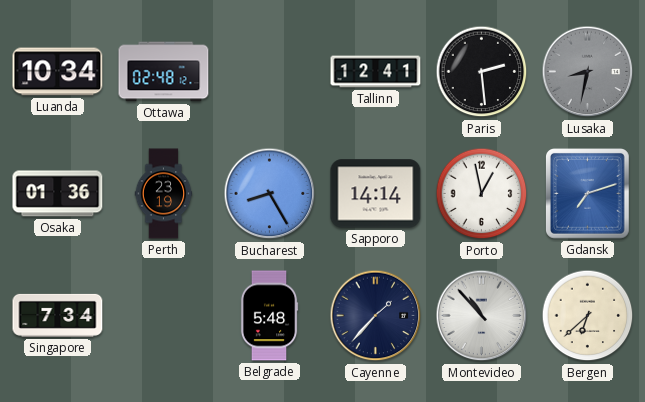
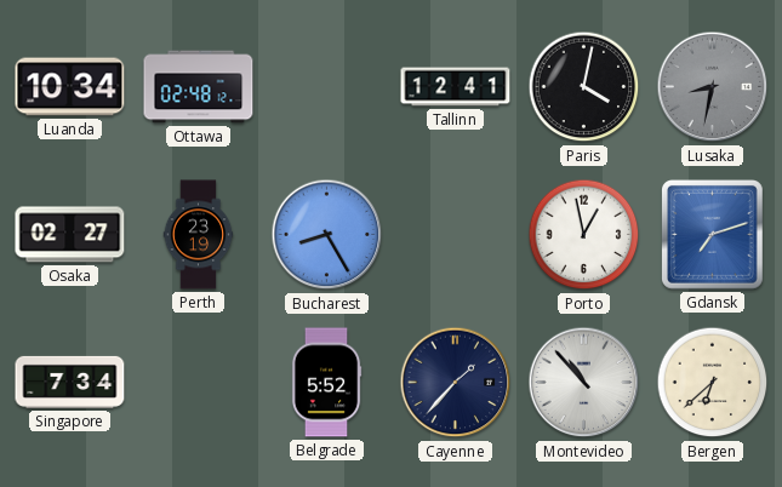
Paris: 2:29 -> 4:02
Osaka: 01:36 -> 02:27
Sapporo: 14:14 -> none
Belgrade: 5:48 -> 5:52
